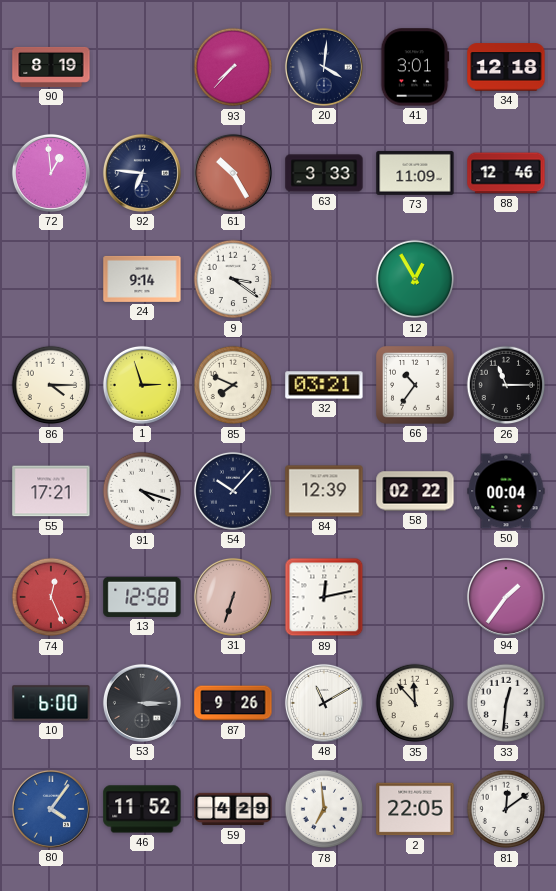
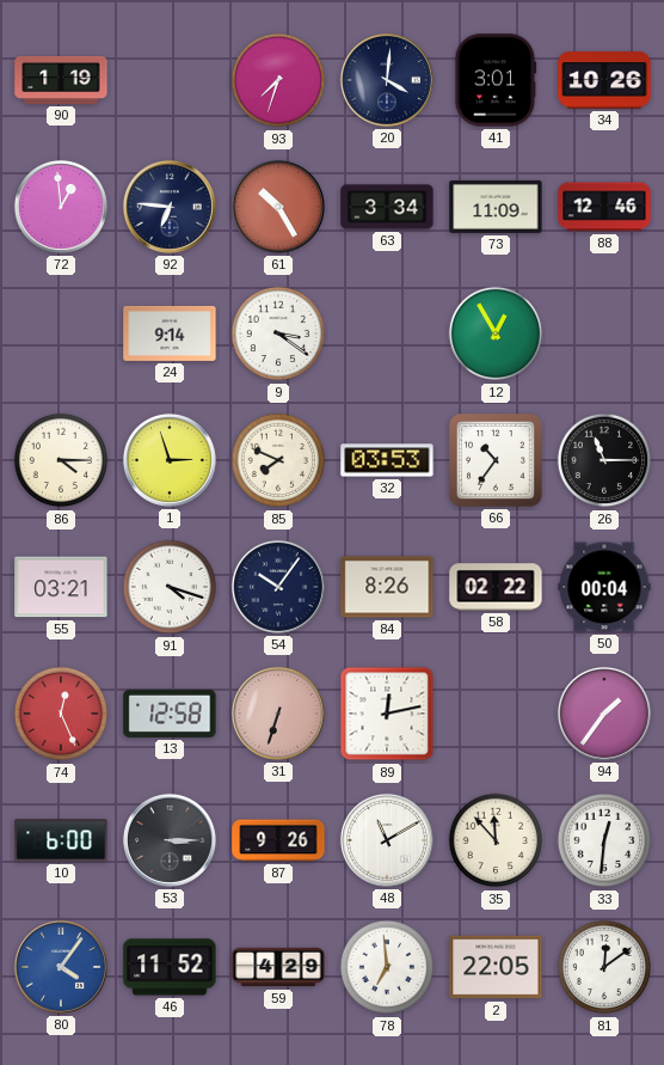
90: 8:19 -> 1:19
93: 7:37 -> 7:33
34: 12:18 -> 10:26
63: 3:33 -> 3:34
32: 03:21 -> 03:53
55: 17:21 -> 03:21
54: 10:07 -> 10:06
84: 12:39 -> 8:26
